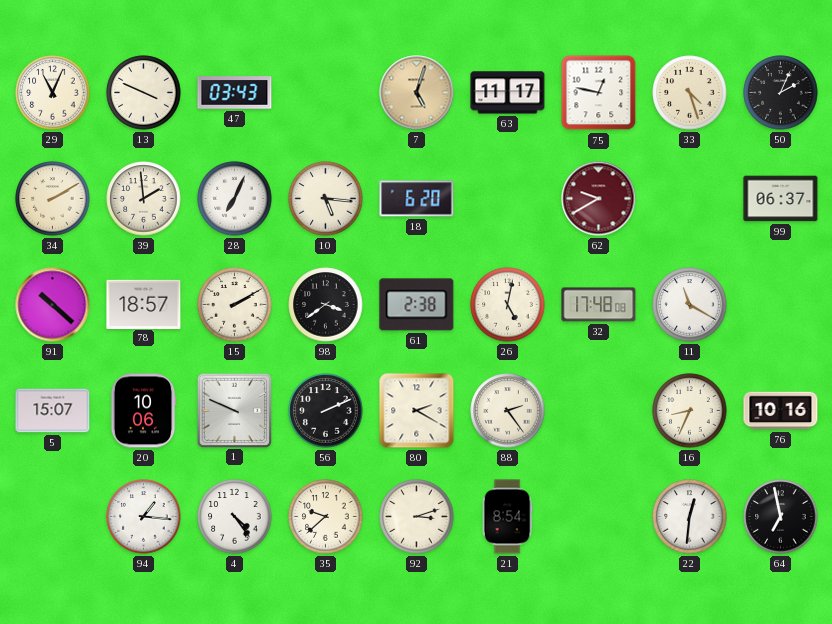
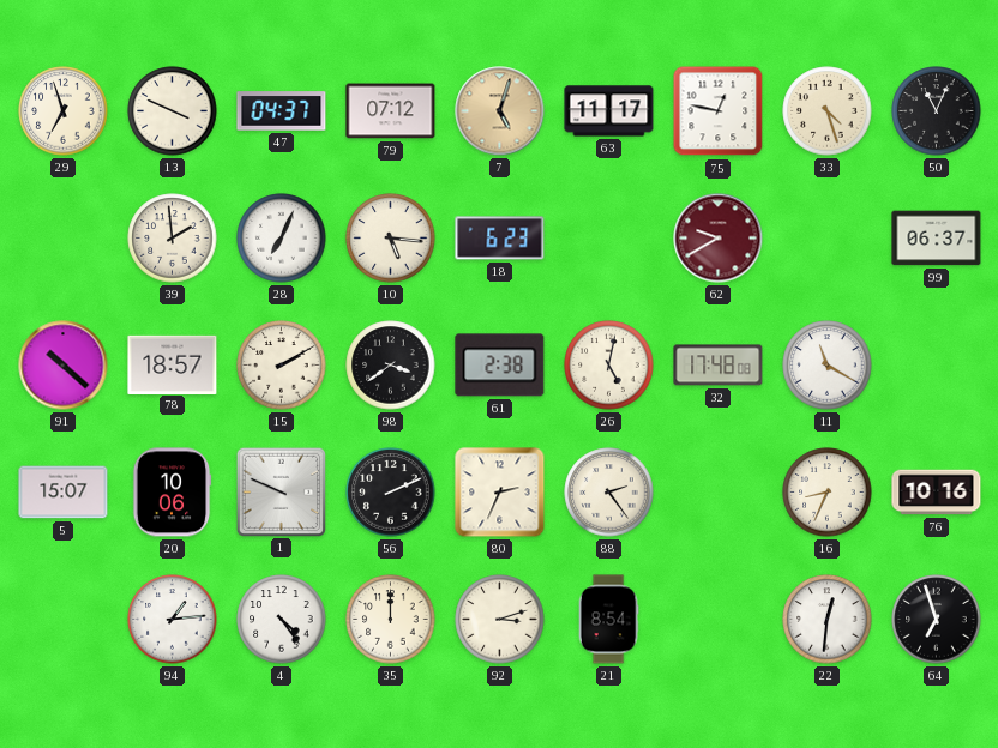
29: 11:04 -> 6:57
47: 03:43 -> 04:37
79: none -> 07:12
50: 2:04 -> 11:04
34: 2:10 -> none
18: 6:20 -> 6:23
80: 2:20 -> 2:34
94: 1:16 -> 1:14
35: 9:38 -> 12:00
64: 6:58 -> 6:57
